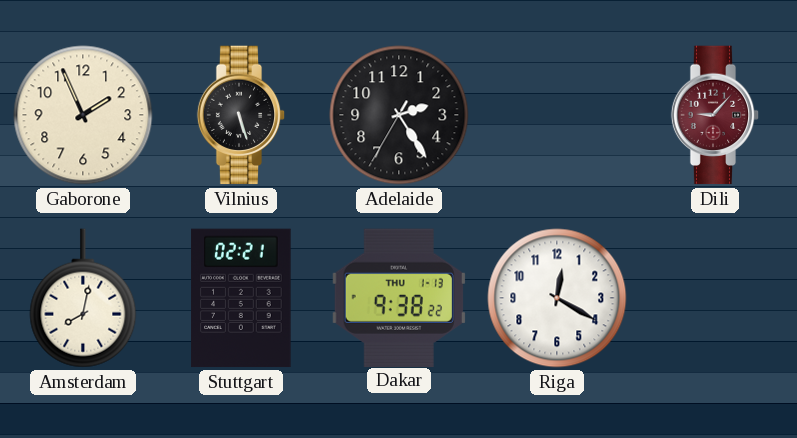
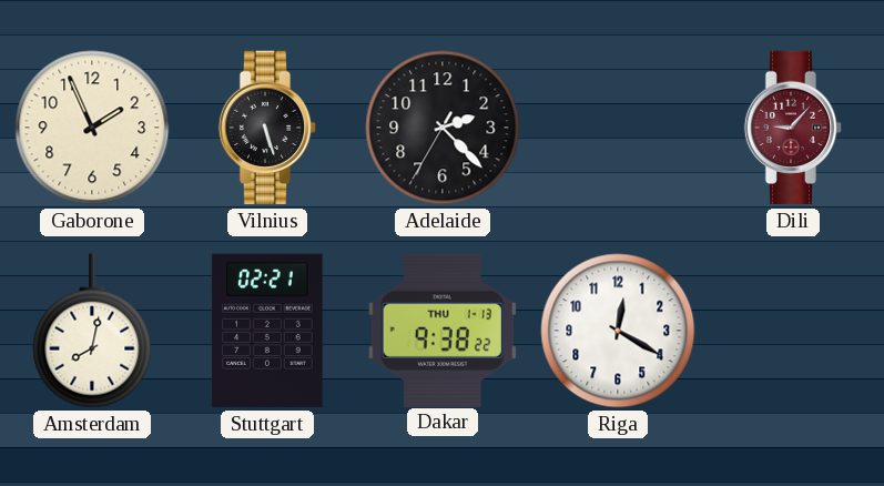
Adelaide: 2:24 -> 2:22
